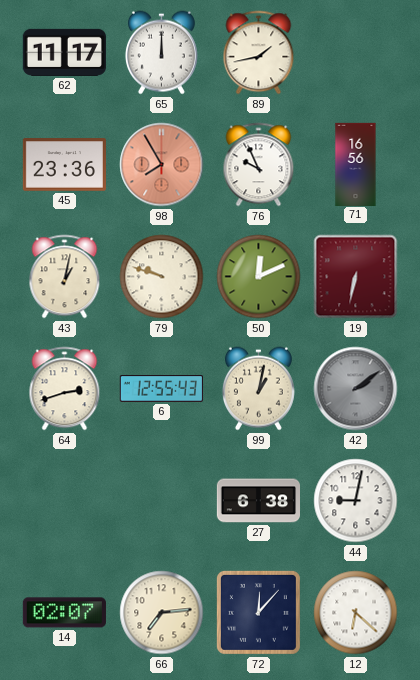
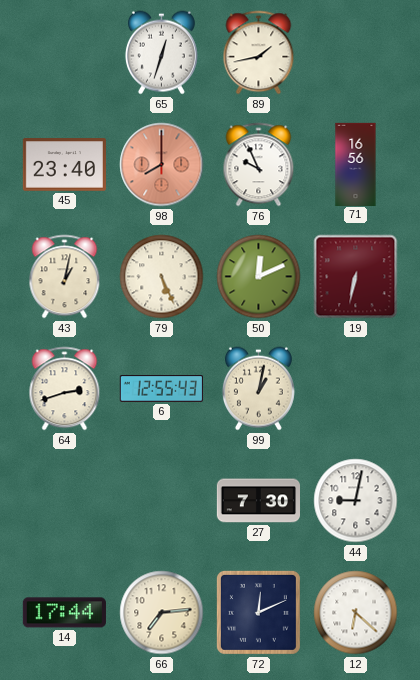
62: 11:17 -> none
65: 12:00 -> 12:33
45: 23:36 -> 23:40
98: 7:55 -> 8:00
79: 9:48 -> 5:26
42: 2:09 -> none
27: 6:38 -> 7:30
14: 02:07 -> 17:44
72: 12:07 -> 12:11
